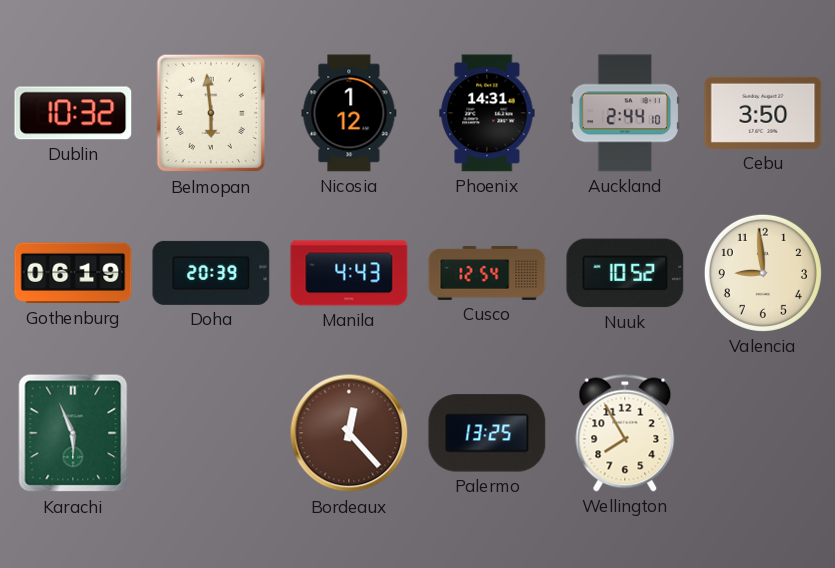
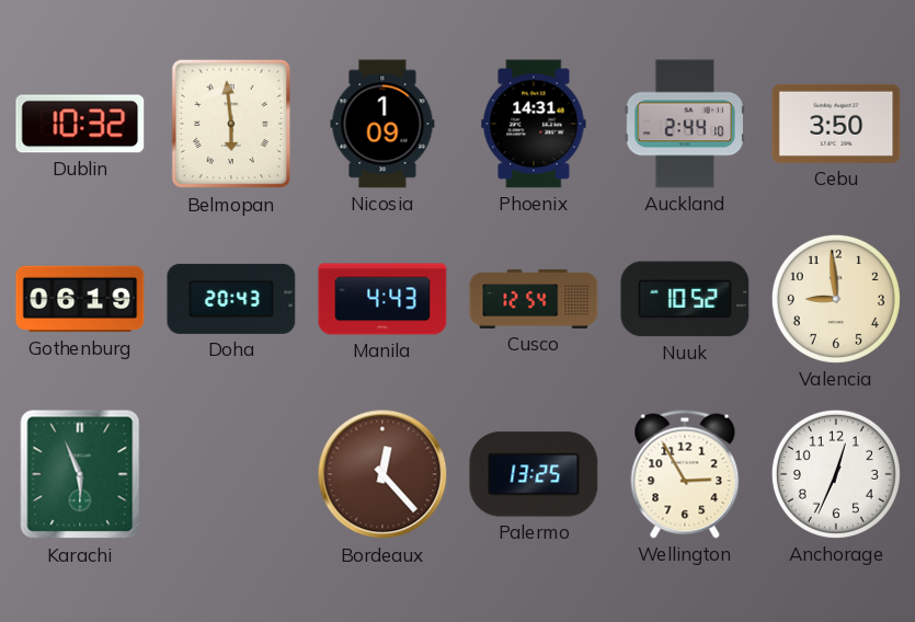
Nicosia: 1:12 -> 1:09
Doha: 20:39 -> 20:43
Wellington: 7:55 -> 2:55
Anchorage: none -> 12:34
